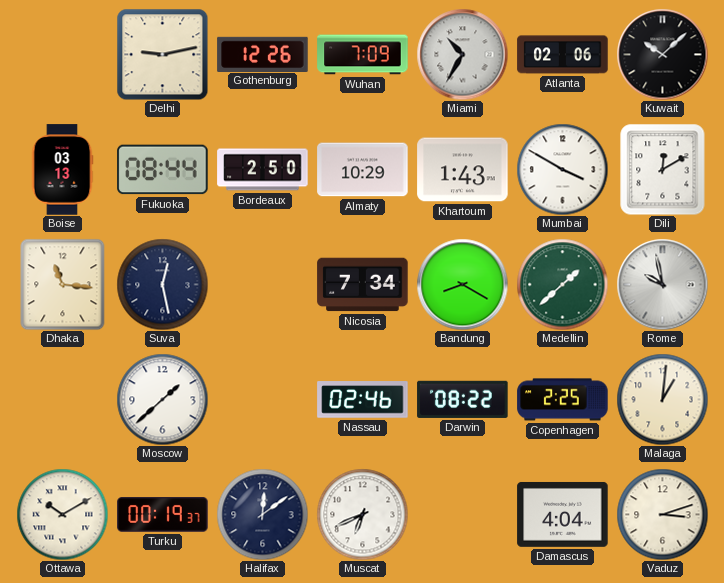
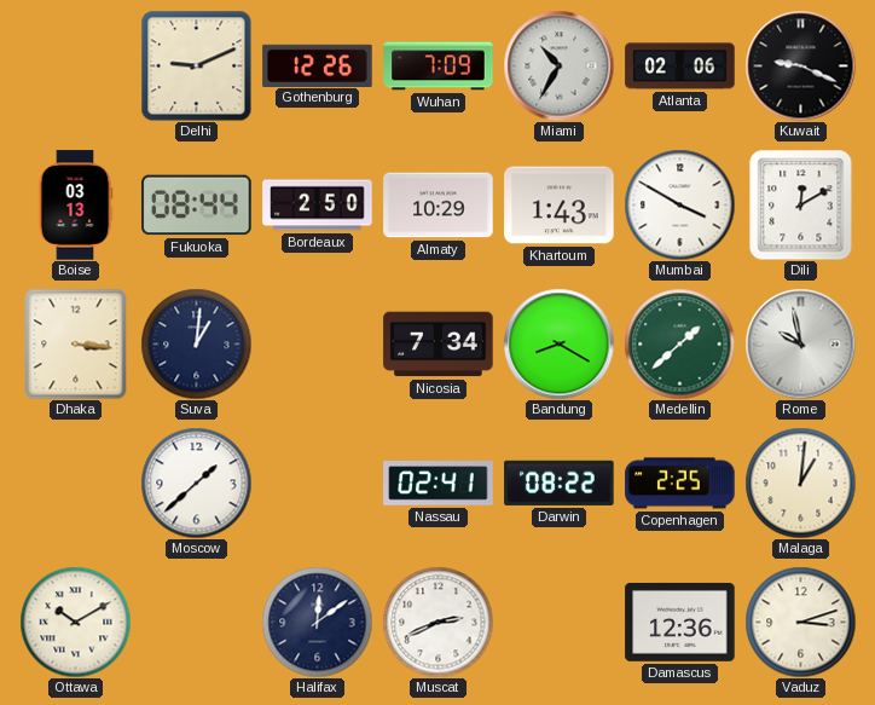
Delhi: 9:13 -> 9:11
Kuwait: 10:08 -> 9:19
Dhaka: 11:16 -> 3:16
Suva: 12:28 -> 1:01
Nassau: 02:46 -> 02:41
Turku: 00:19 -> none
Muscat: 6:41 -> 2:41
Damascus: 4:04 -> 12:36
